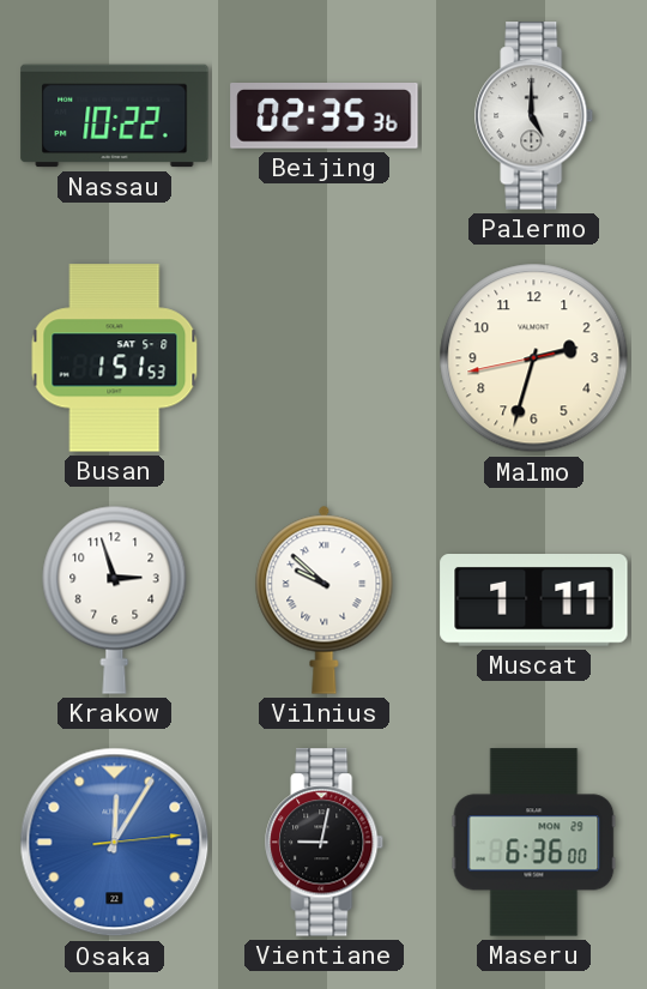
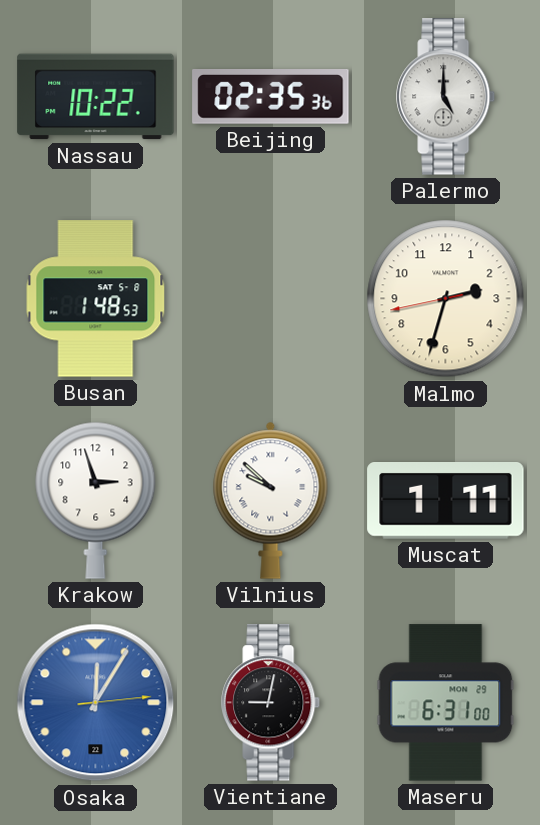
Busan: 1:51 -> 1:48
Maseru: 6:36 -> 6:31
